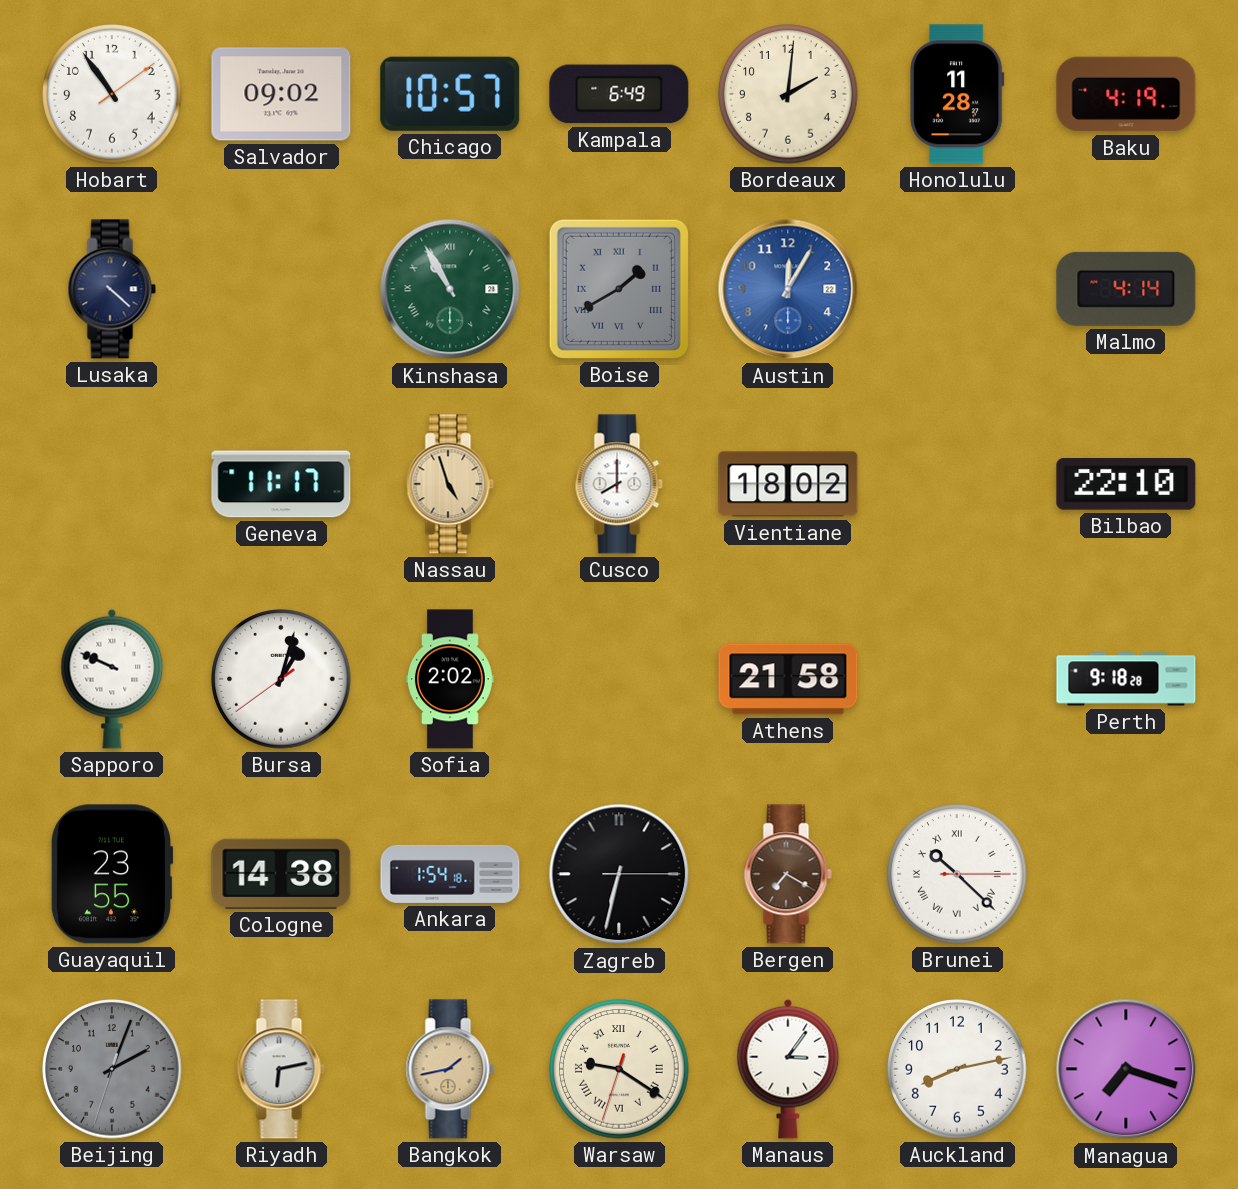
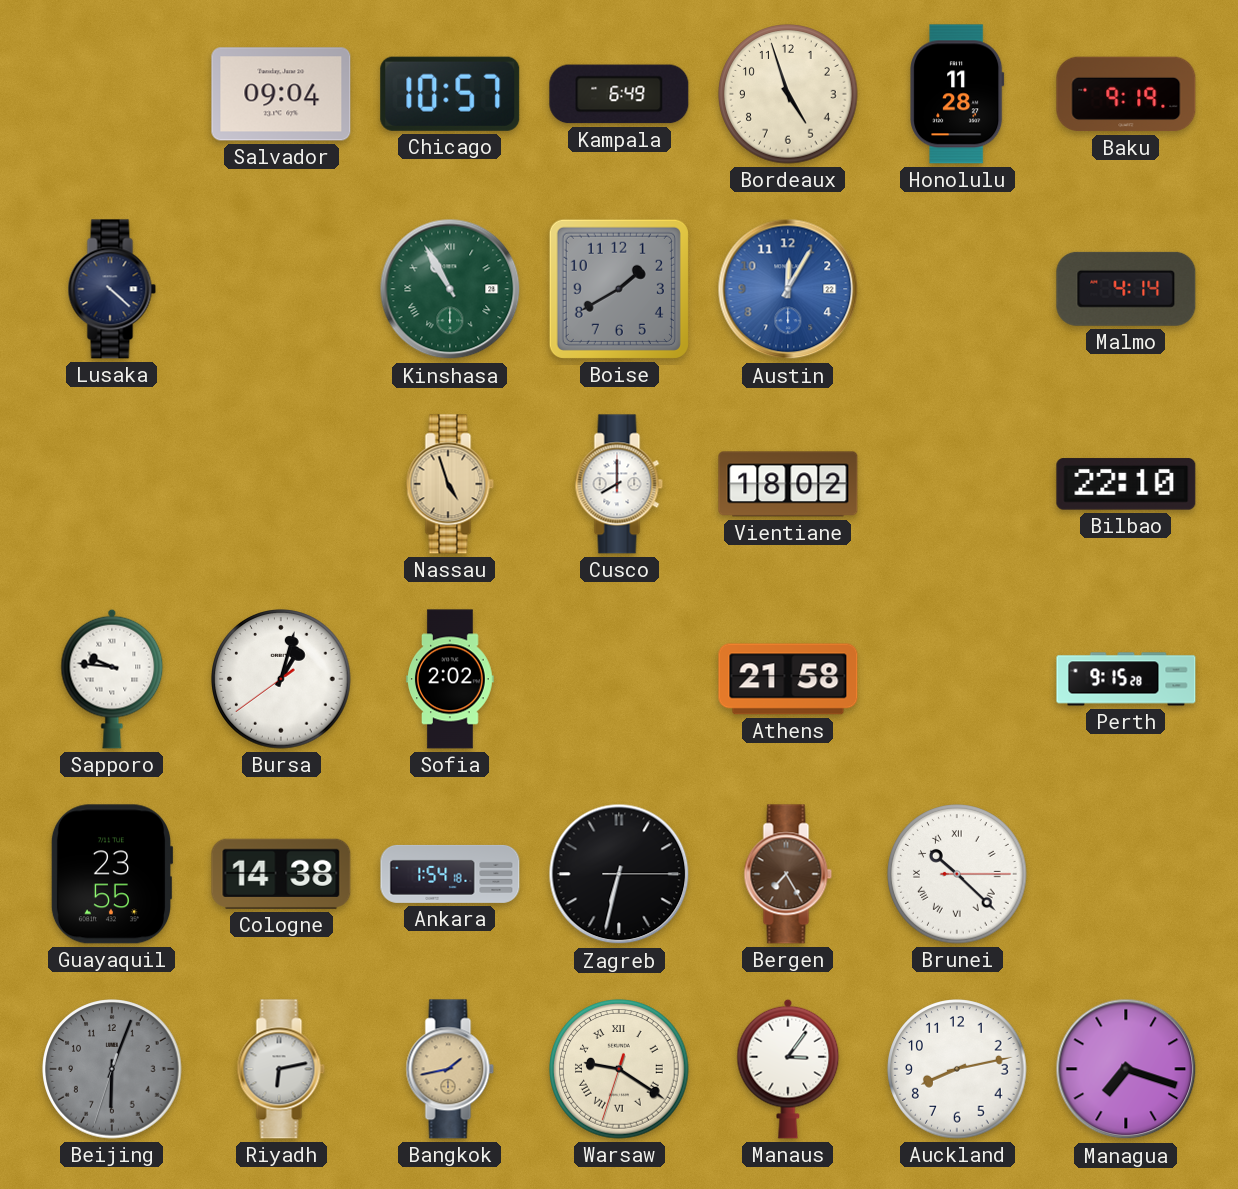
Hobart: 10:54 -> none
Salvador: 09:02 -> 09:04
Bordeaux: 2:01 -> 4:57
Baku: 4:19 -> 9:19
Boise numerals: Roman -> Arabic
Geneva: 11:17 -> none
Sapporo: 9:49 -> 9:46
Perth: 9:18 -> 9:15
Bergen: 7:20 -> 7:25
Beijing: 2:03 -> 6:03
